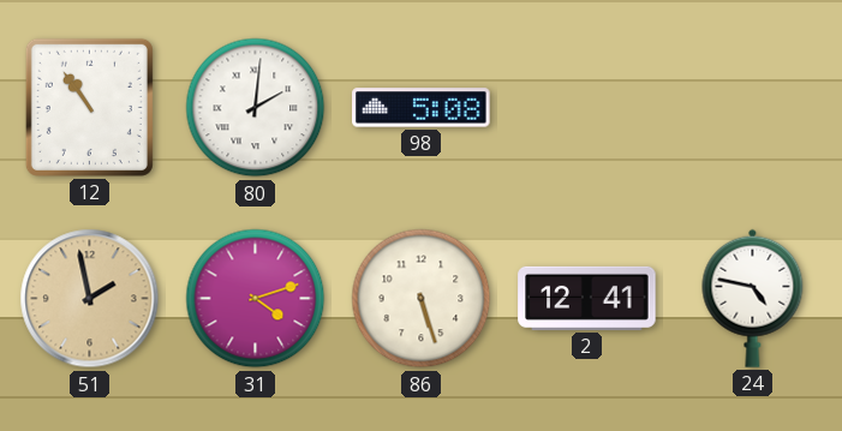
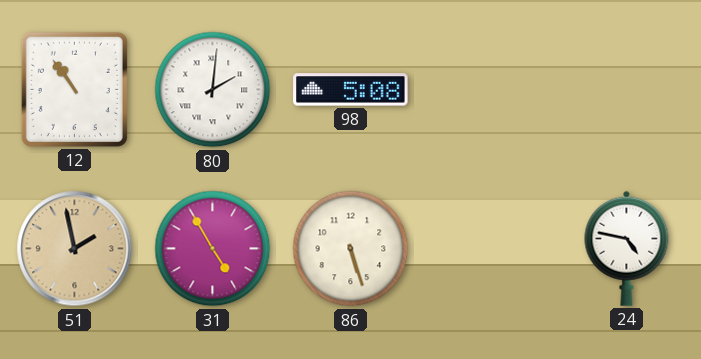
31: 4:12 -> 4:55
2: 12:41 -> none
